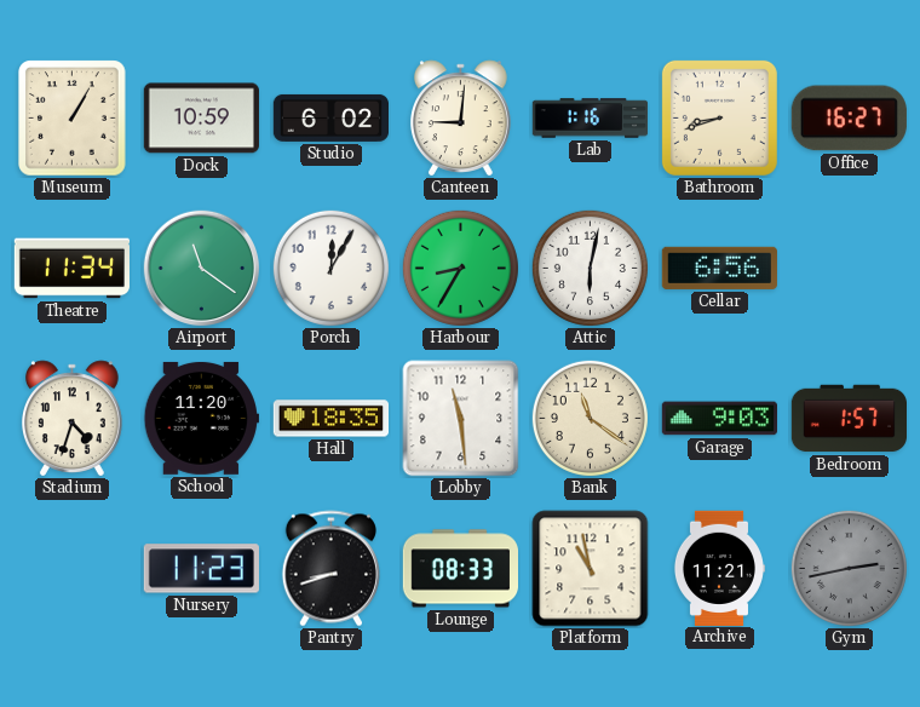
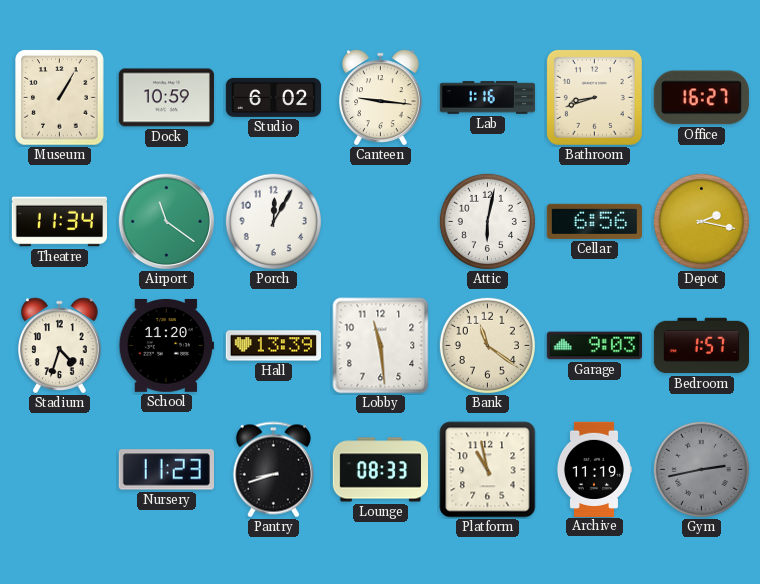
Canteen: 9:01 -> 9:16
Harbour: 8:35 -> none
Depot: none -> 2:17
Hall: 18:35 -> 13:39
Archive: 11:21 -> 11:19
